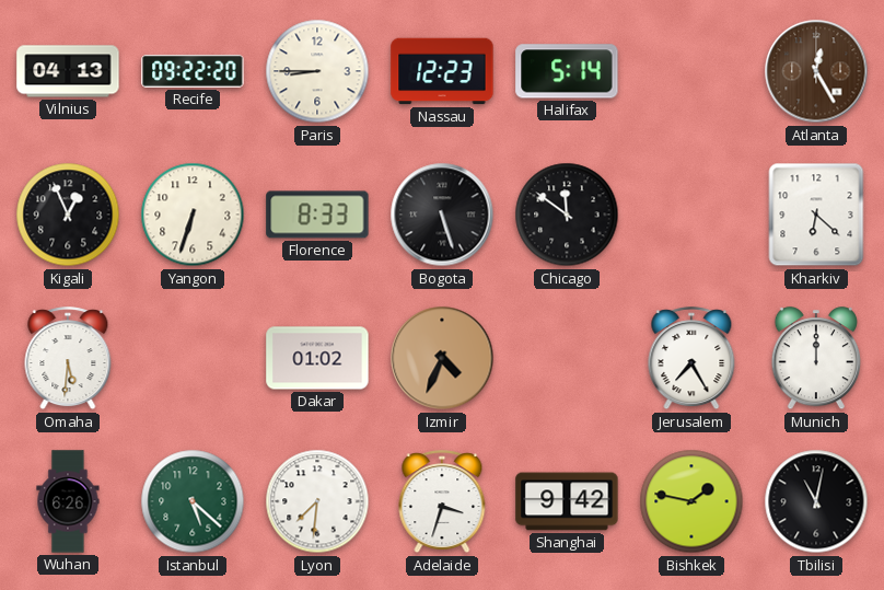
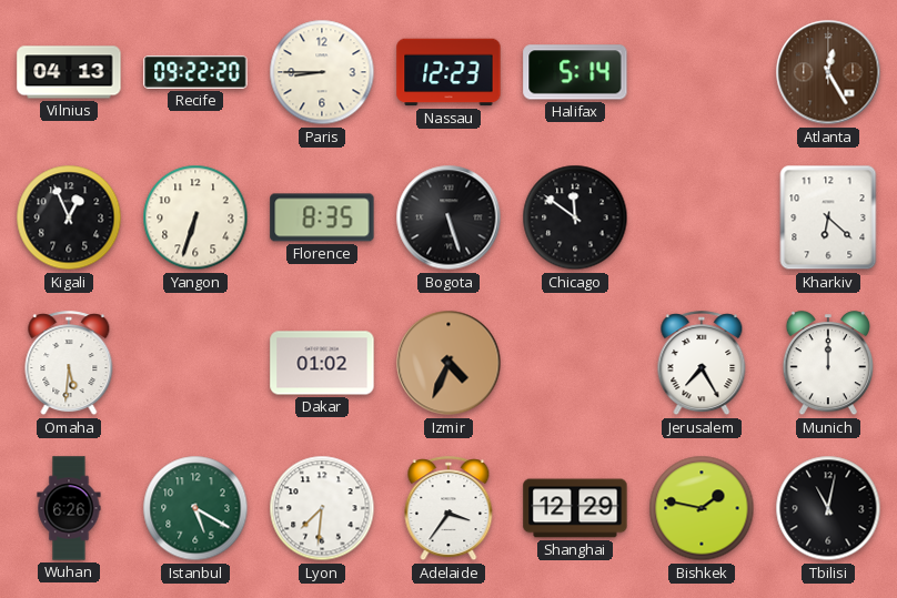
Florence: 8:33 -> 8:35
Istanbul: 5:22 -> 5:20
Adelaide: 3:33 -> 3:36
Shanghai: 9:42 -> 12:29
